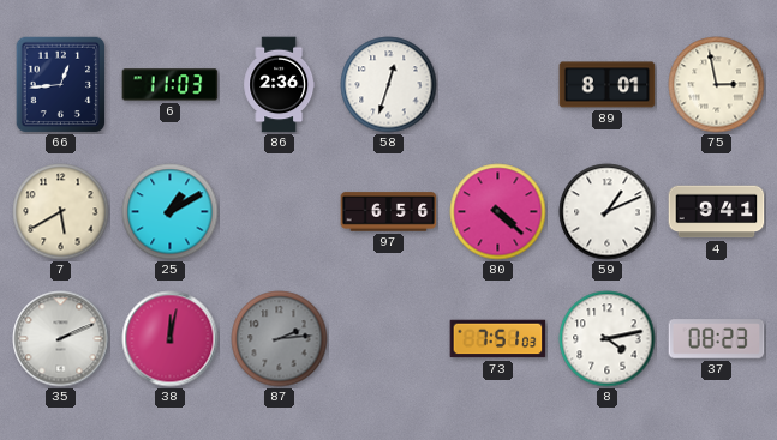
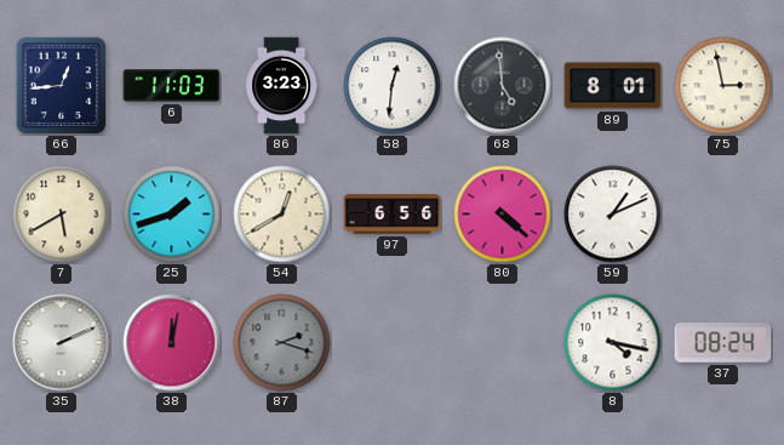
86: 2:36 -> 3:23
58: 12:33 -> 12:31
68: none -> 4:59
25: 1:10 -> 1:42
54: none -> 12:40
4: 9:41 -> none
87: 2:14 -> 2:18
73: 7:51 -> none
8: 4:13 -> 4:17
37: 08:23 -> 08:24
